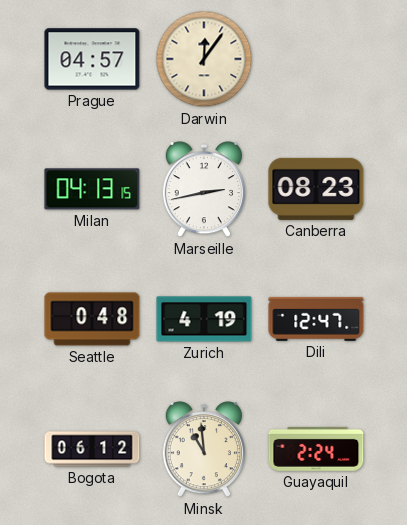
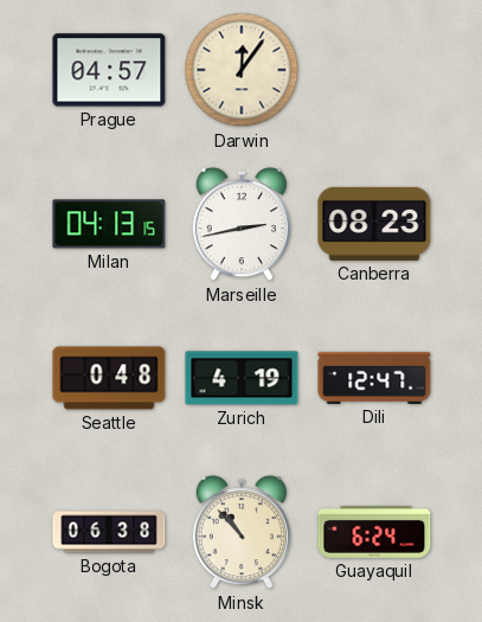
Bogota: 06:12 -> 06:38
Minsk: 10:59 -> 10:53
Guayaquil: 2:24 -> 6:24
